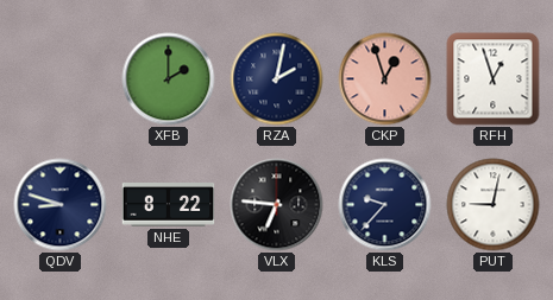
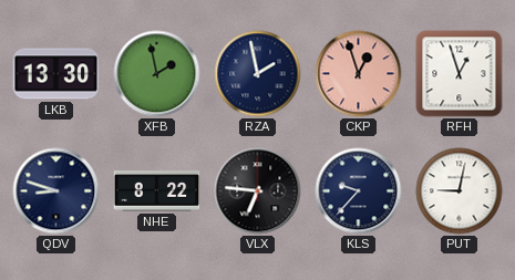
LKB: none -> 13:30
XFB: 2:00 -> 1:58
RZA: 2:02 -> 1:58
